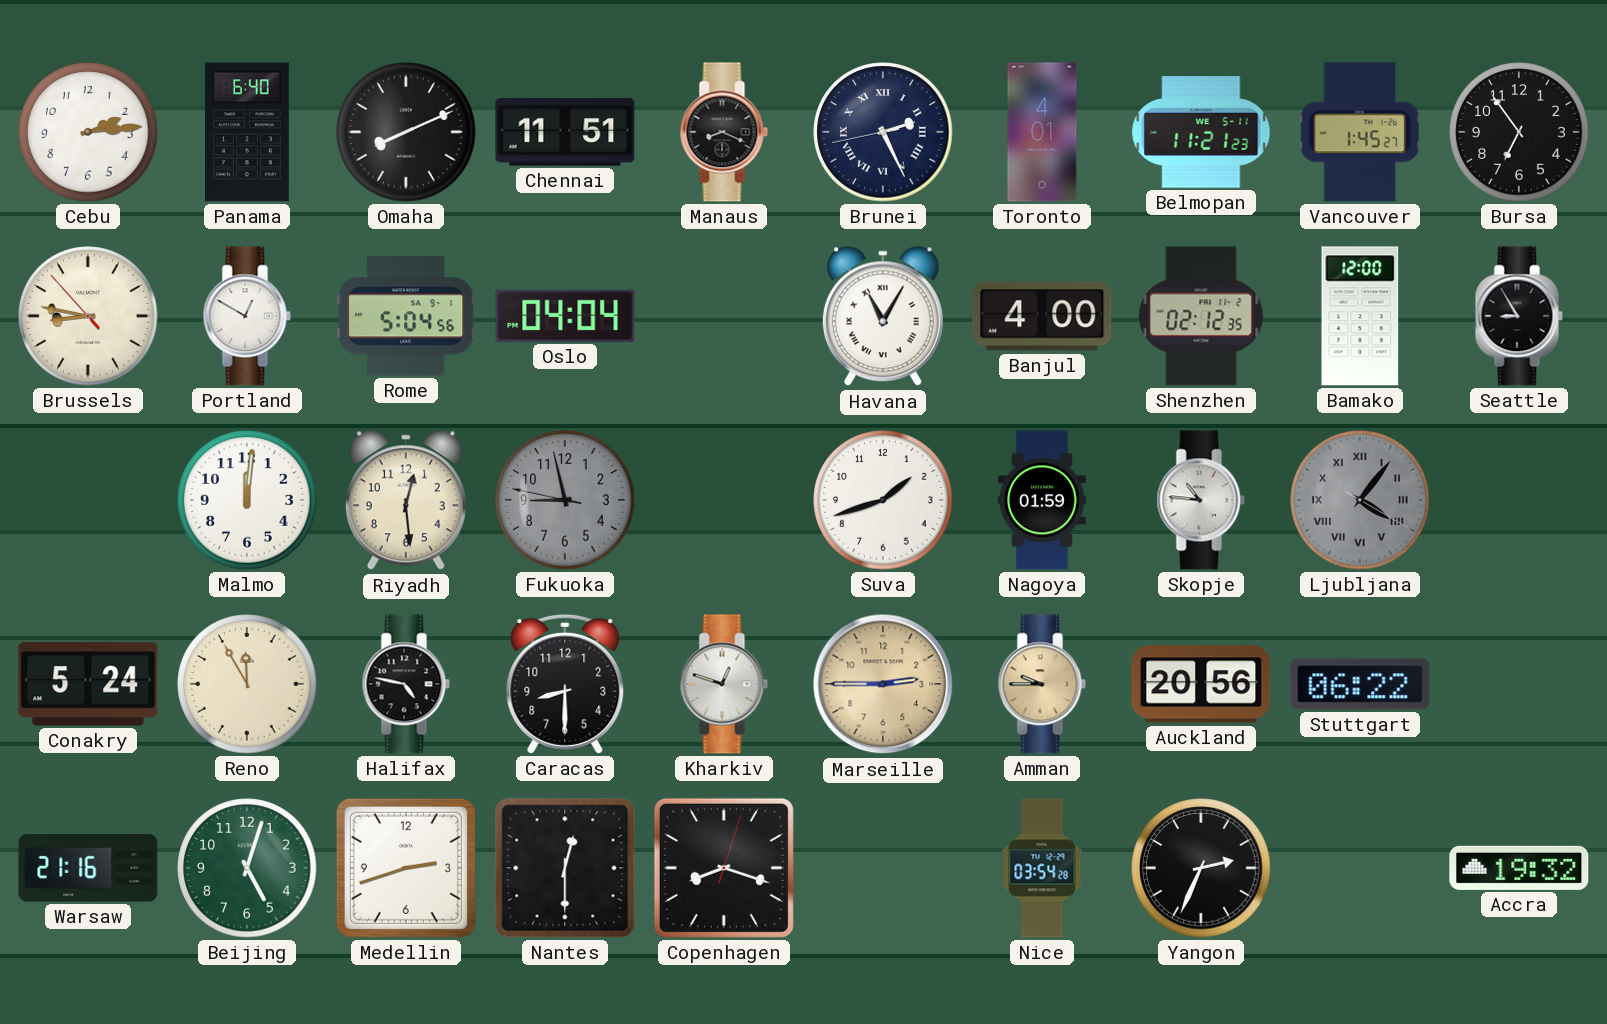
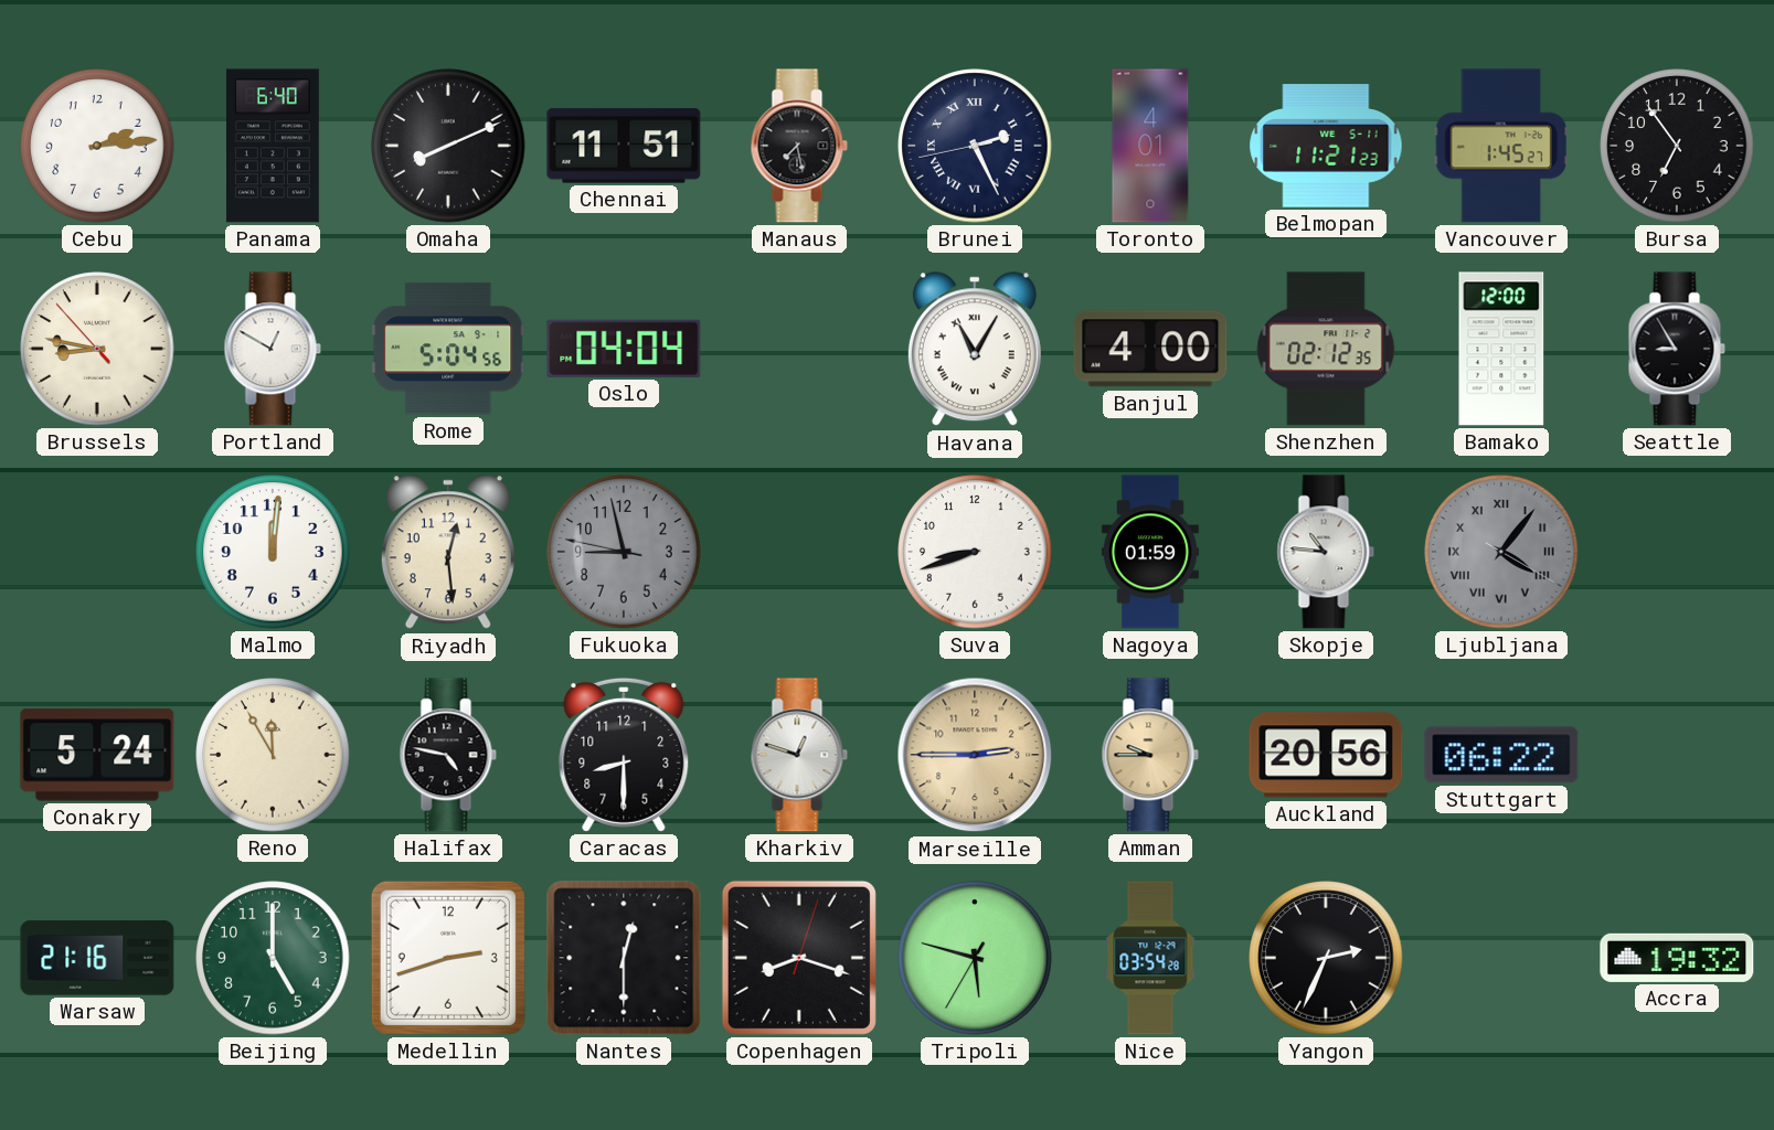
Manaus: 8:19 -> 7:28
Suva: 1:42 -> 8:42
Beijing: 5:03 -> 5:00
Tripoli: none -> 5:47
